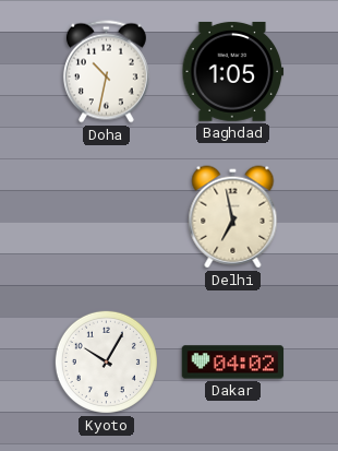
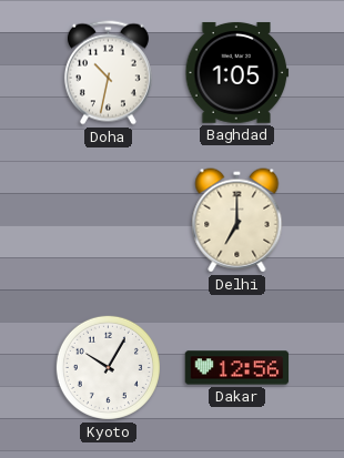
Delhi: 6:58 -> 7:00
Dakar: 04:02 -> 12:56
